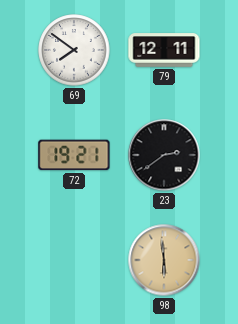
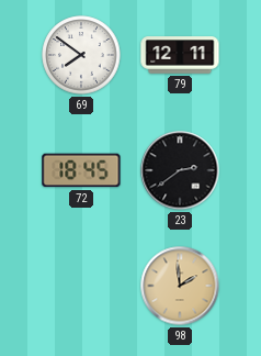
72: 19:21 -> 18:45
98: 5:59 -> 1:59
